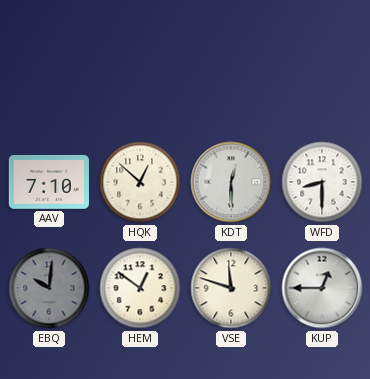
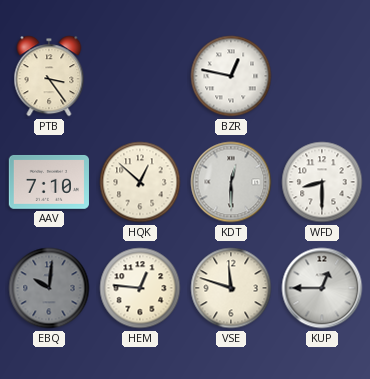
PTB: none -> 3:24
BZR: none -> 12:47
HEM: 12:51 -> 12:46
